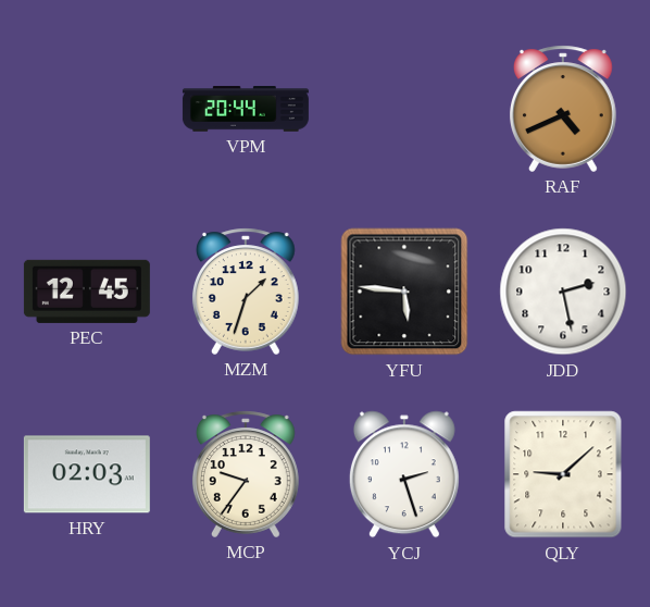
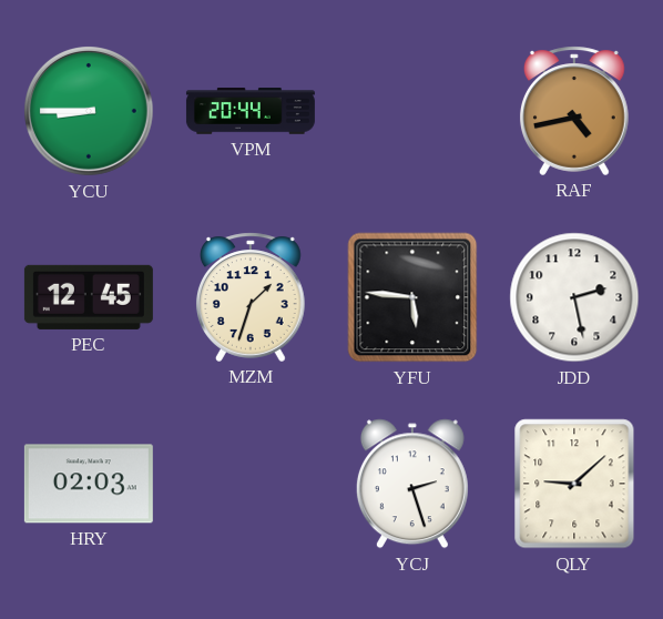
YCU: none -> 8:45
RAF: 4:41 -> 4:43
MCP: 9:36 -> none
